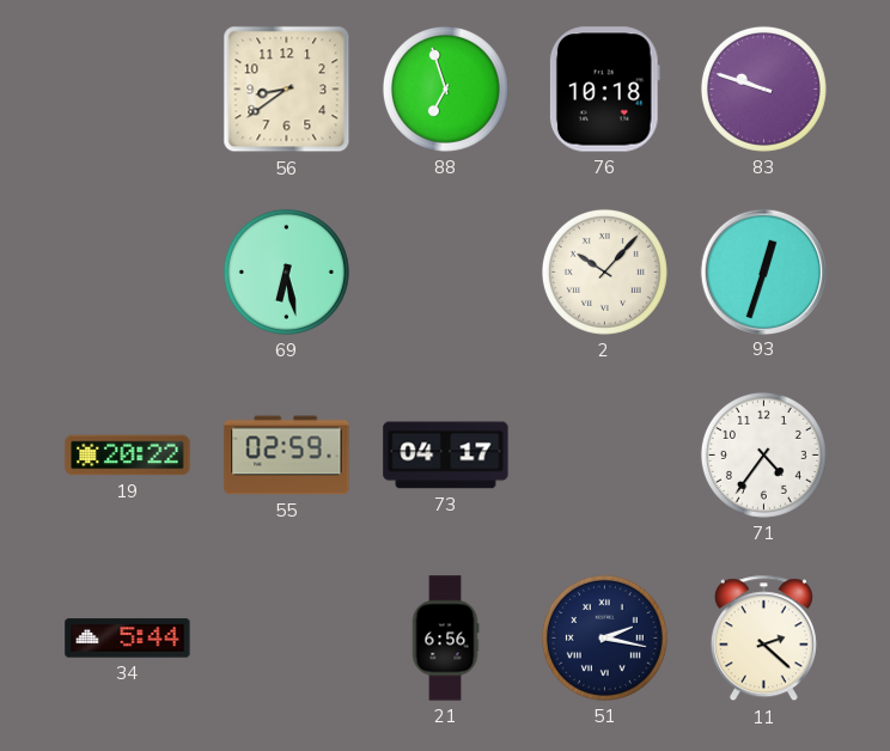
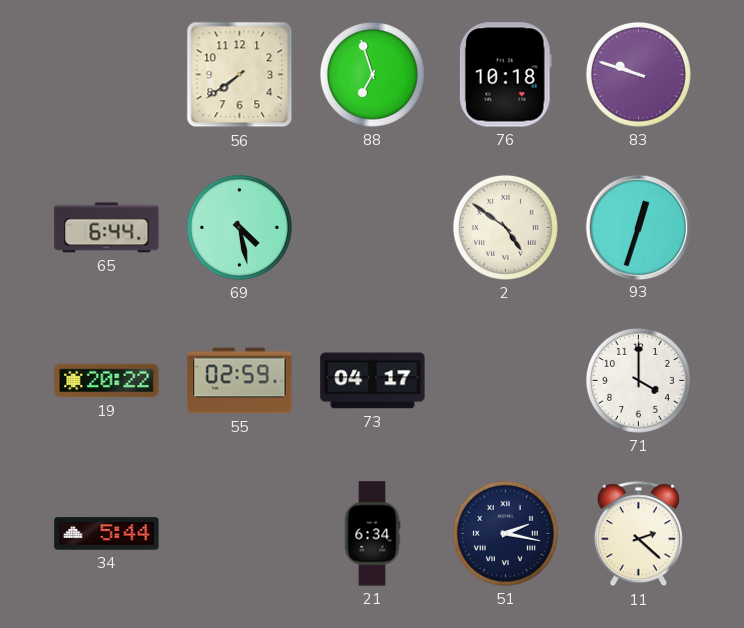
56: 8:39 -> 7:39
65: none -> 6:44
69: 6:28 -> 4:28
2: 10:07 -> 4:51
71: 4:36 -> 4:00
21: 6:56 -> 6:34
